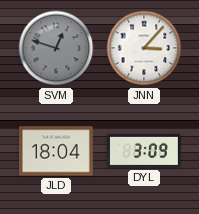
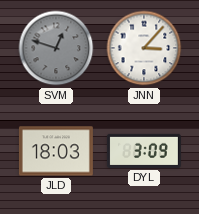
JLD: 18:04 -> 18:03
